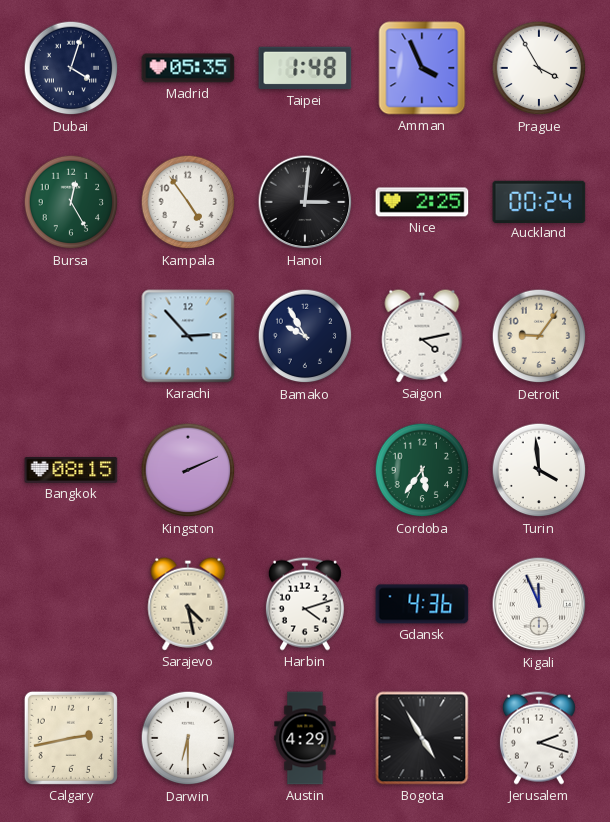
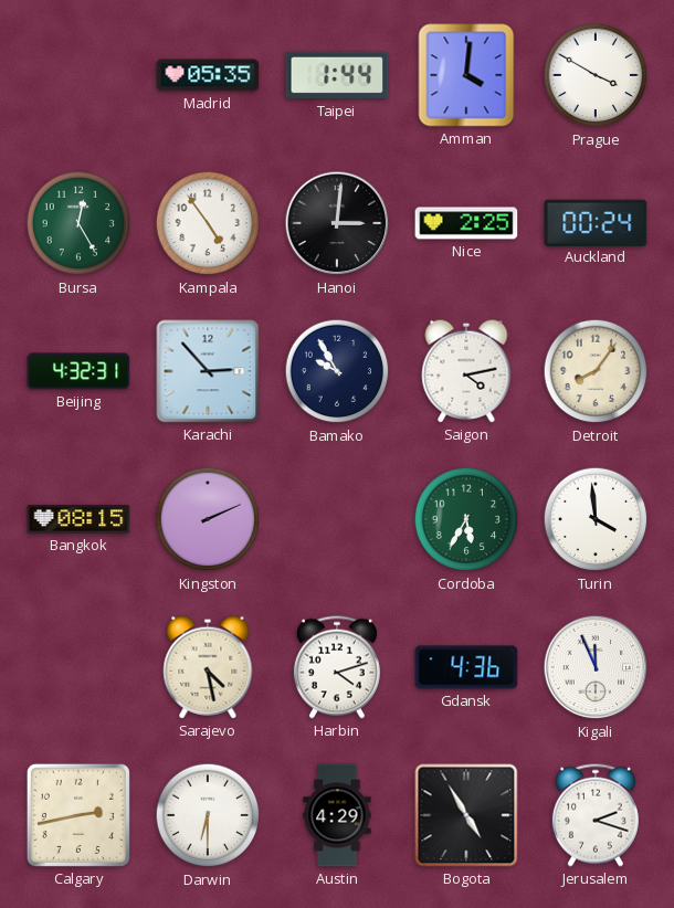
Dubai: 4:03 -> none
Taipei: 1:48 -> 1:44
Amman: 3:56 -> 4:01
Prague: 3:55 -> 3:50
Beijing: none -> 4:32
Detroit: 9:06 -> 8:06
Cordoba: 5:36 -> 5:35
